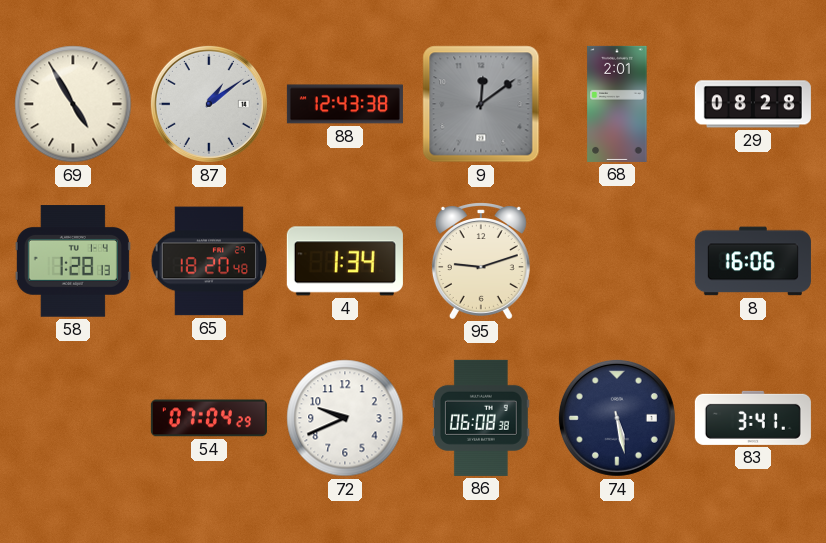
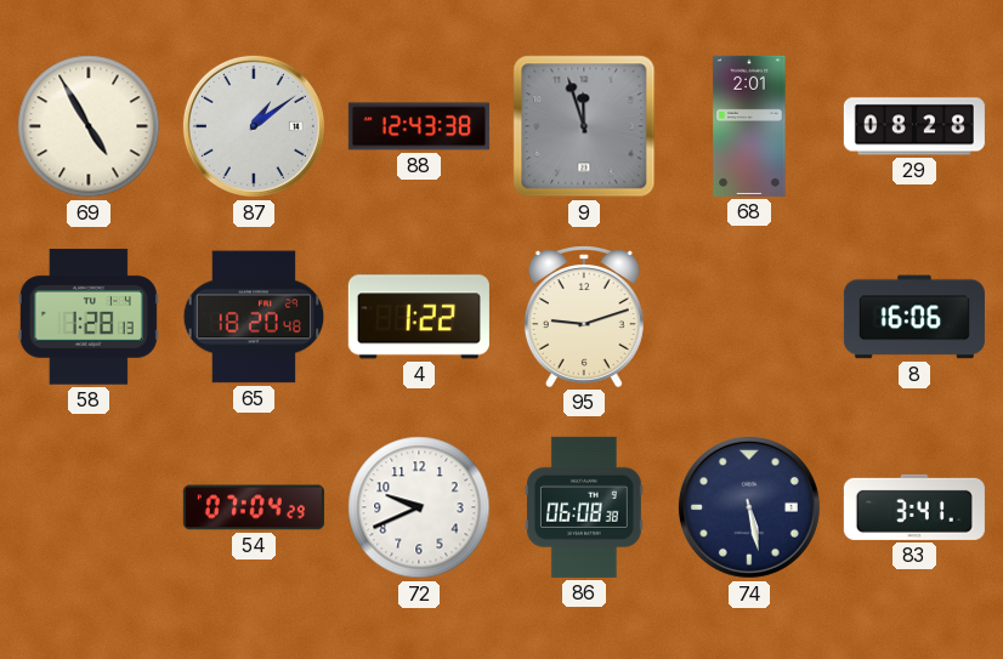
9: 12:09 -> 11:57
4: 1:34 -> 1:22
